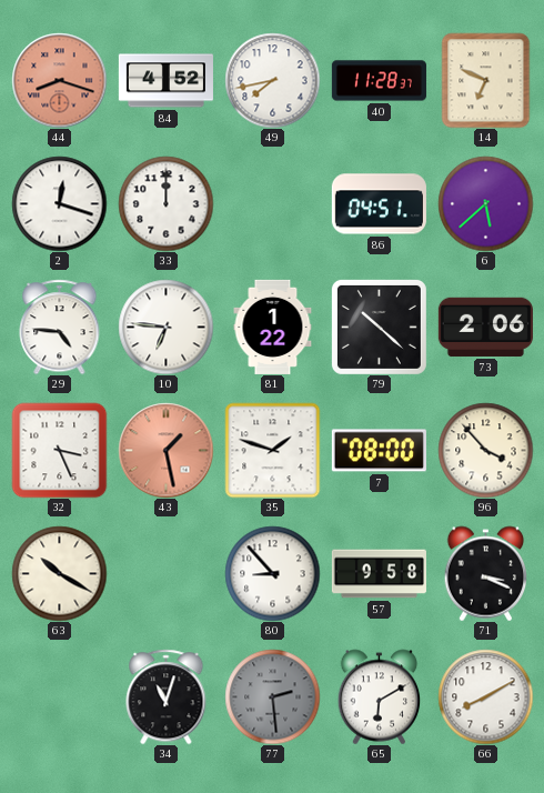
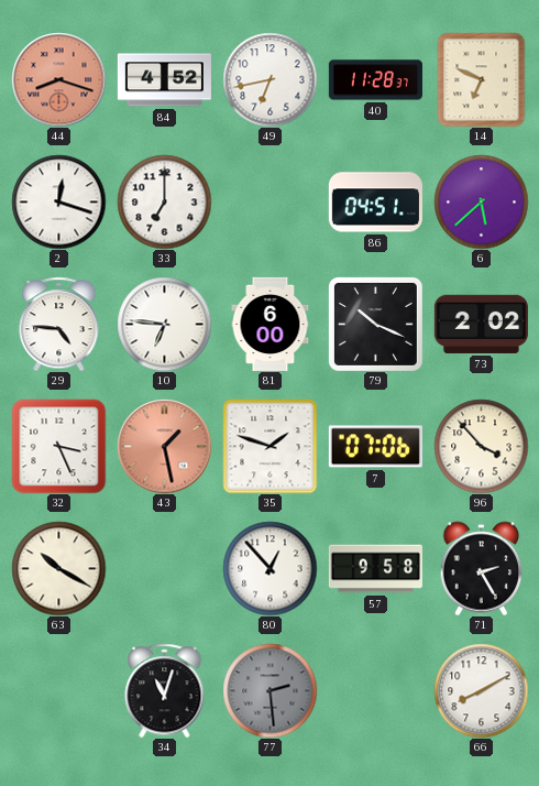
49: 7:43 -> 6:43
33: 12:00 -> 7:00
81: 1:22 -> 6:00
79: 10:22 -> 10:19
73: 2:06 -> 2:02
7: 08:00 -> 07:06
80: 8:53 -> 12:53
71: 3:19 -> 2:25
65: 6:10 -> none
